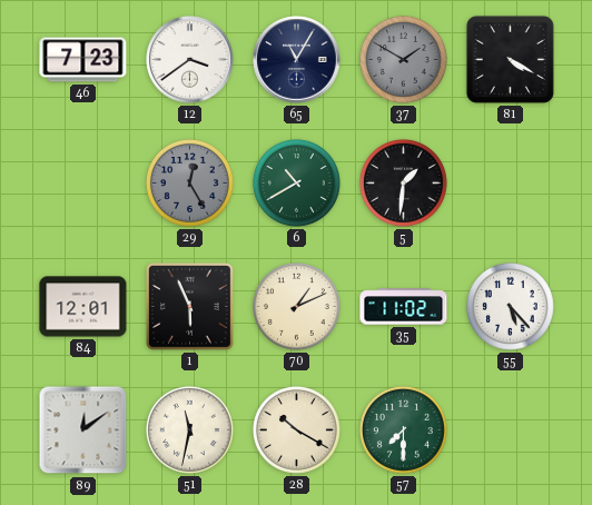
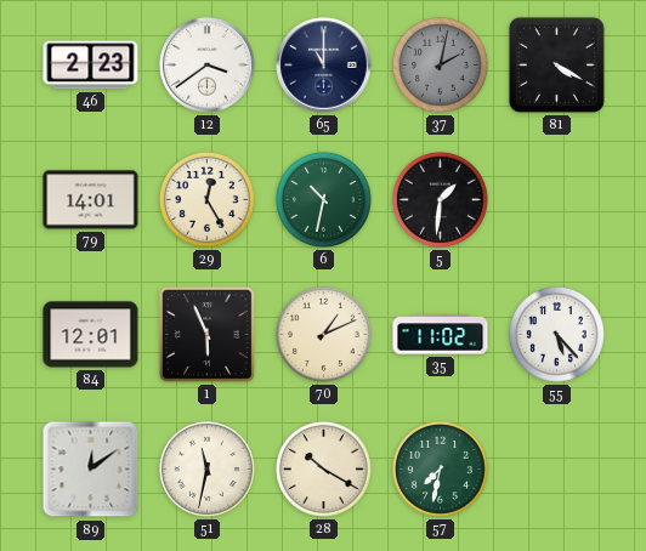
46: 7:23 -> 2:23
65: 11:05 -> 11:00
37: 1:50 -> 2:02
79: none -> 14:01
29 dial: grey -> cream
6: 10:40 -> 10:32
57: 7:30 -> 7:32
